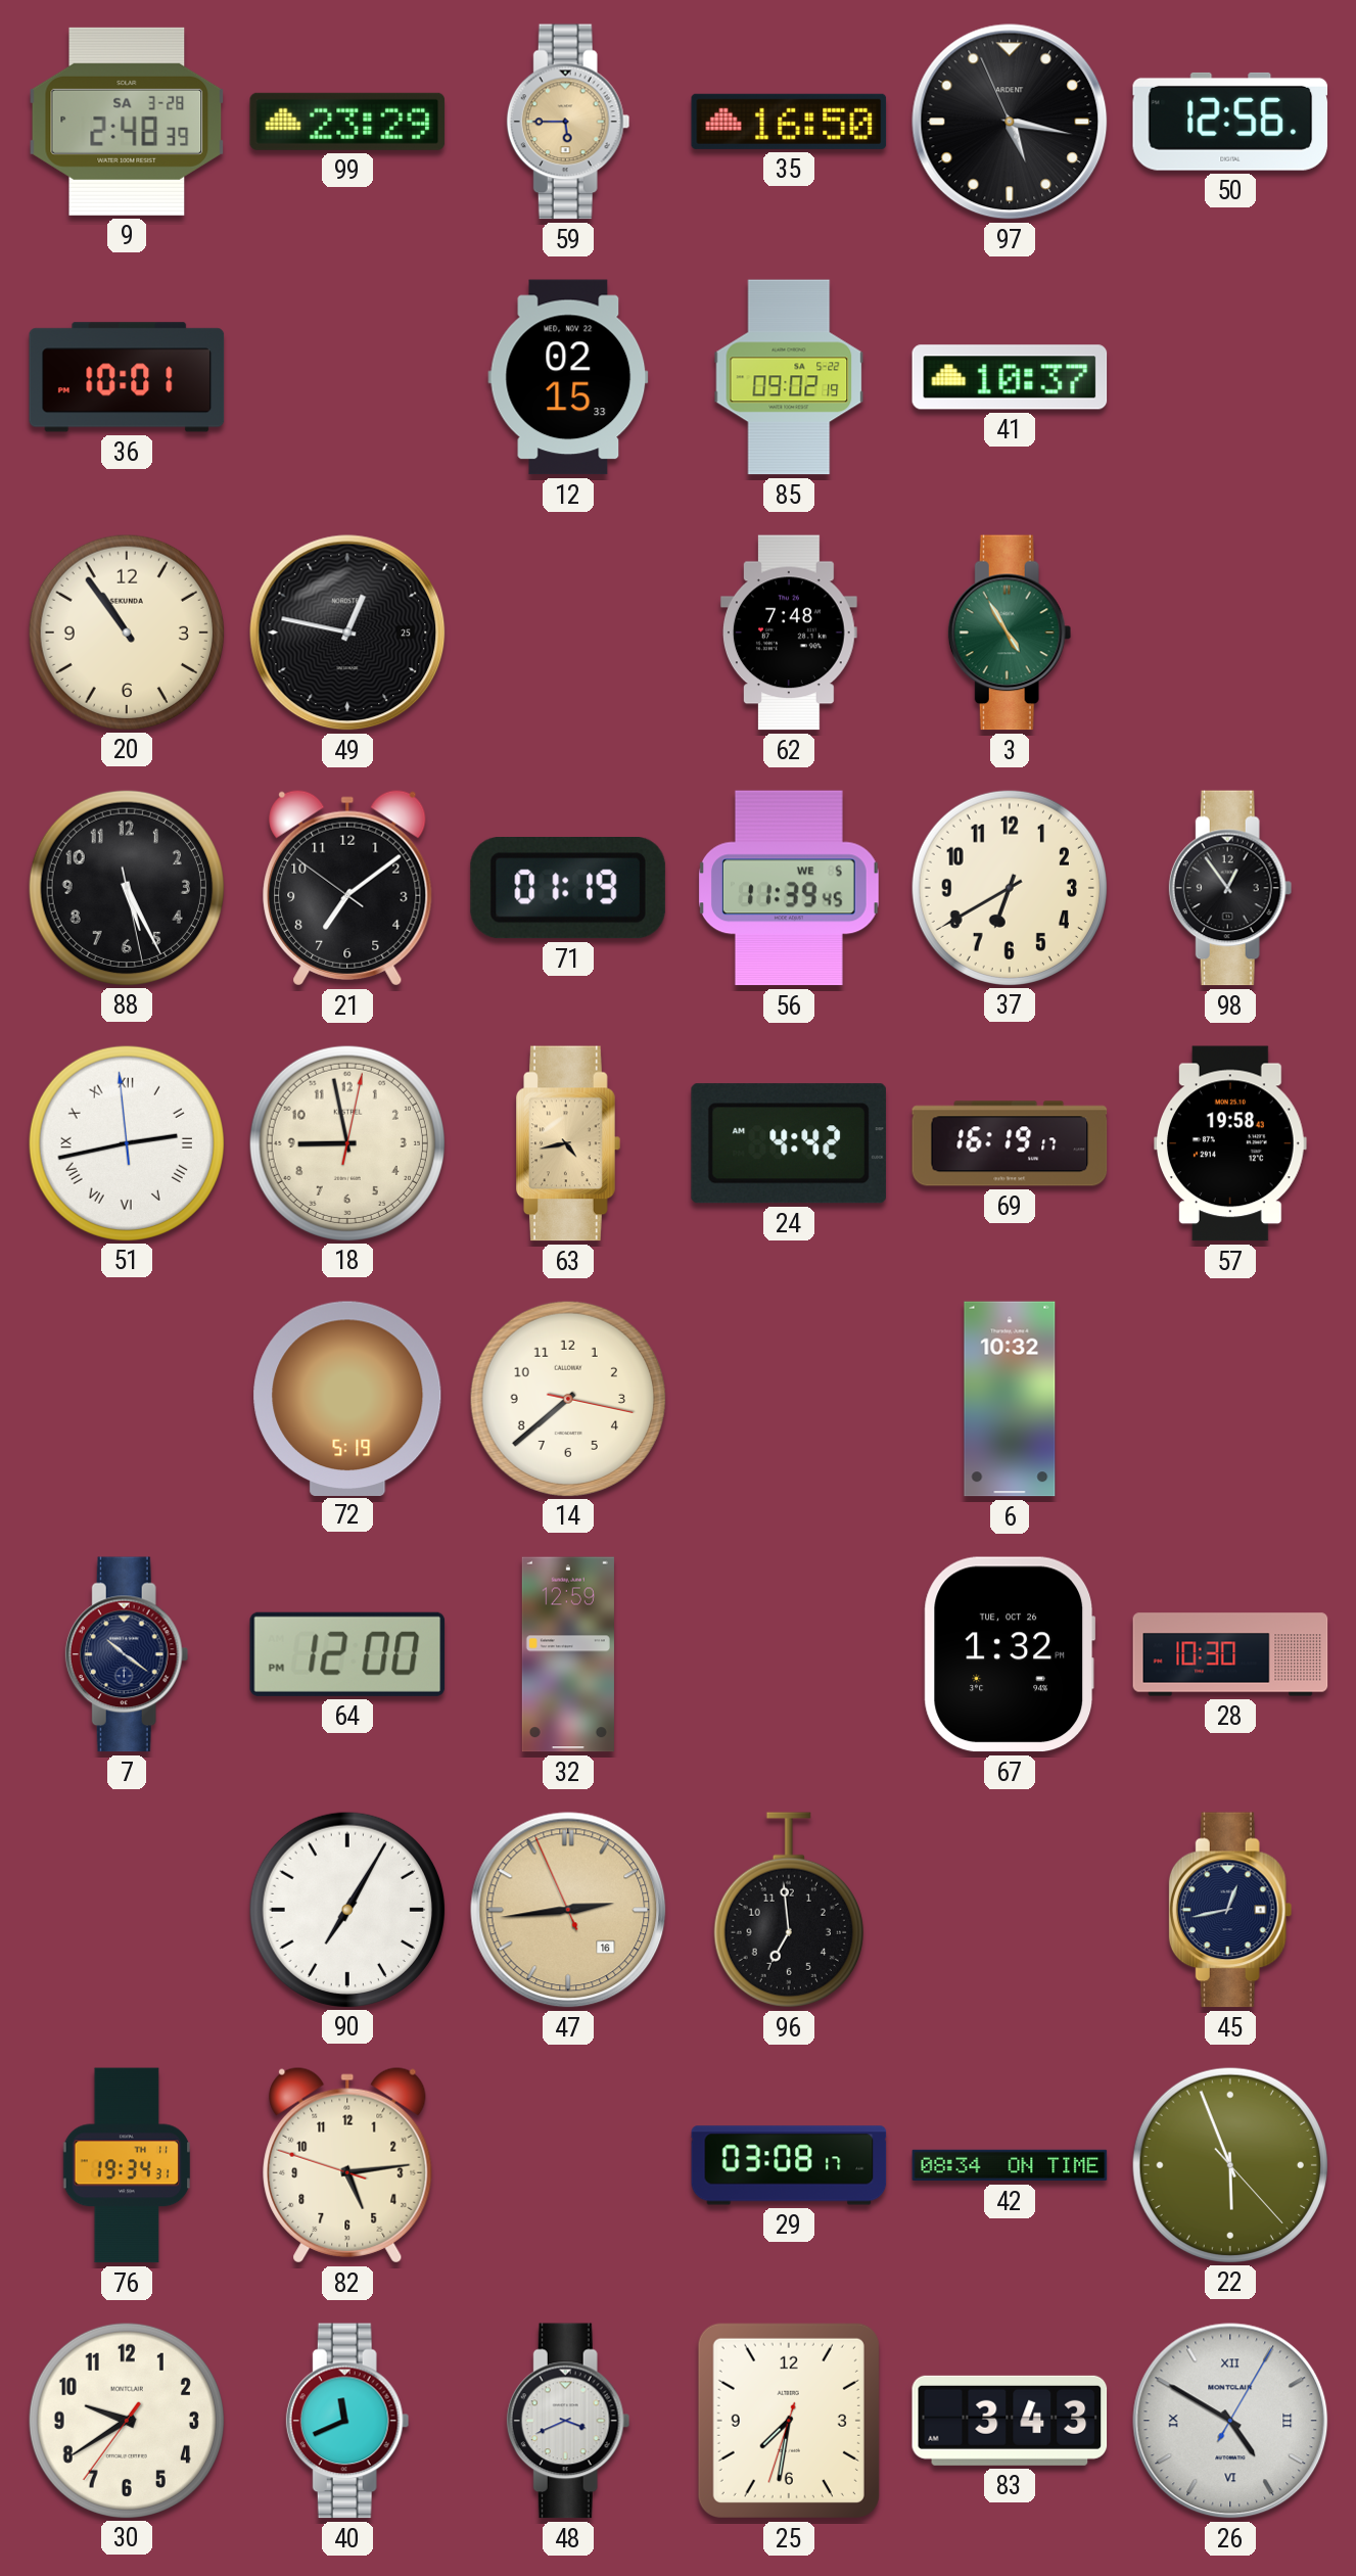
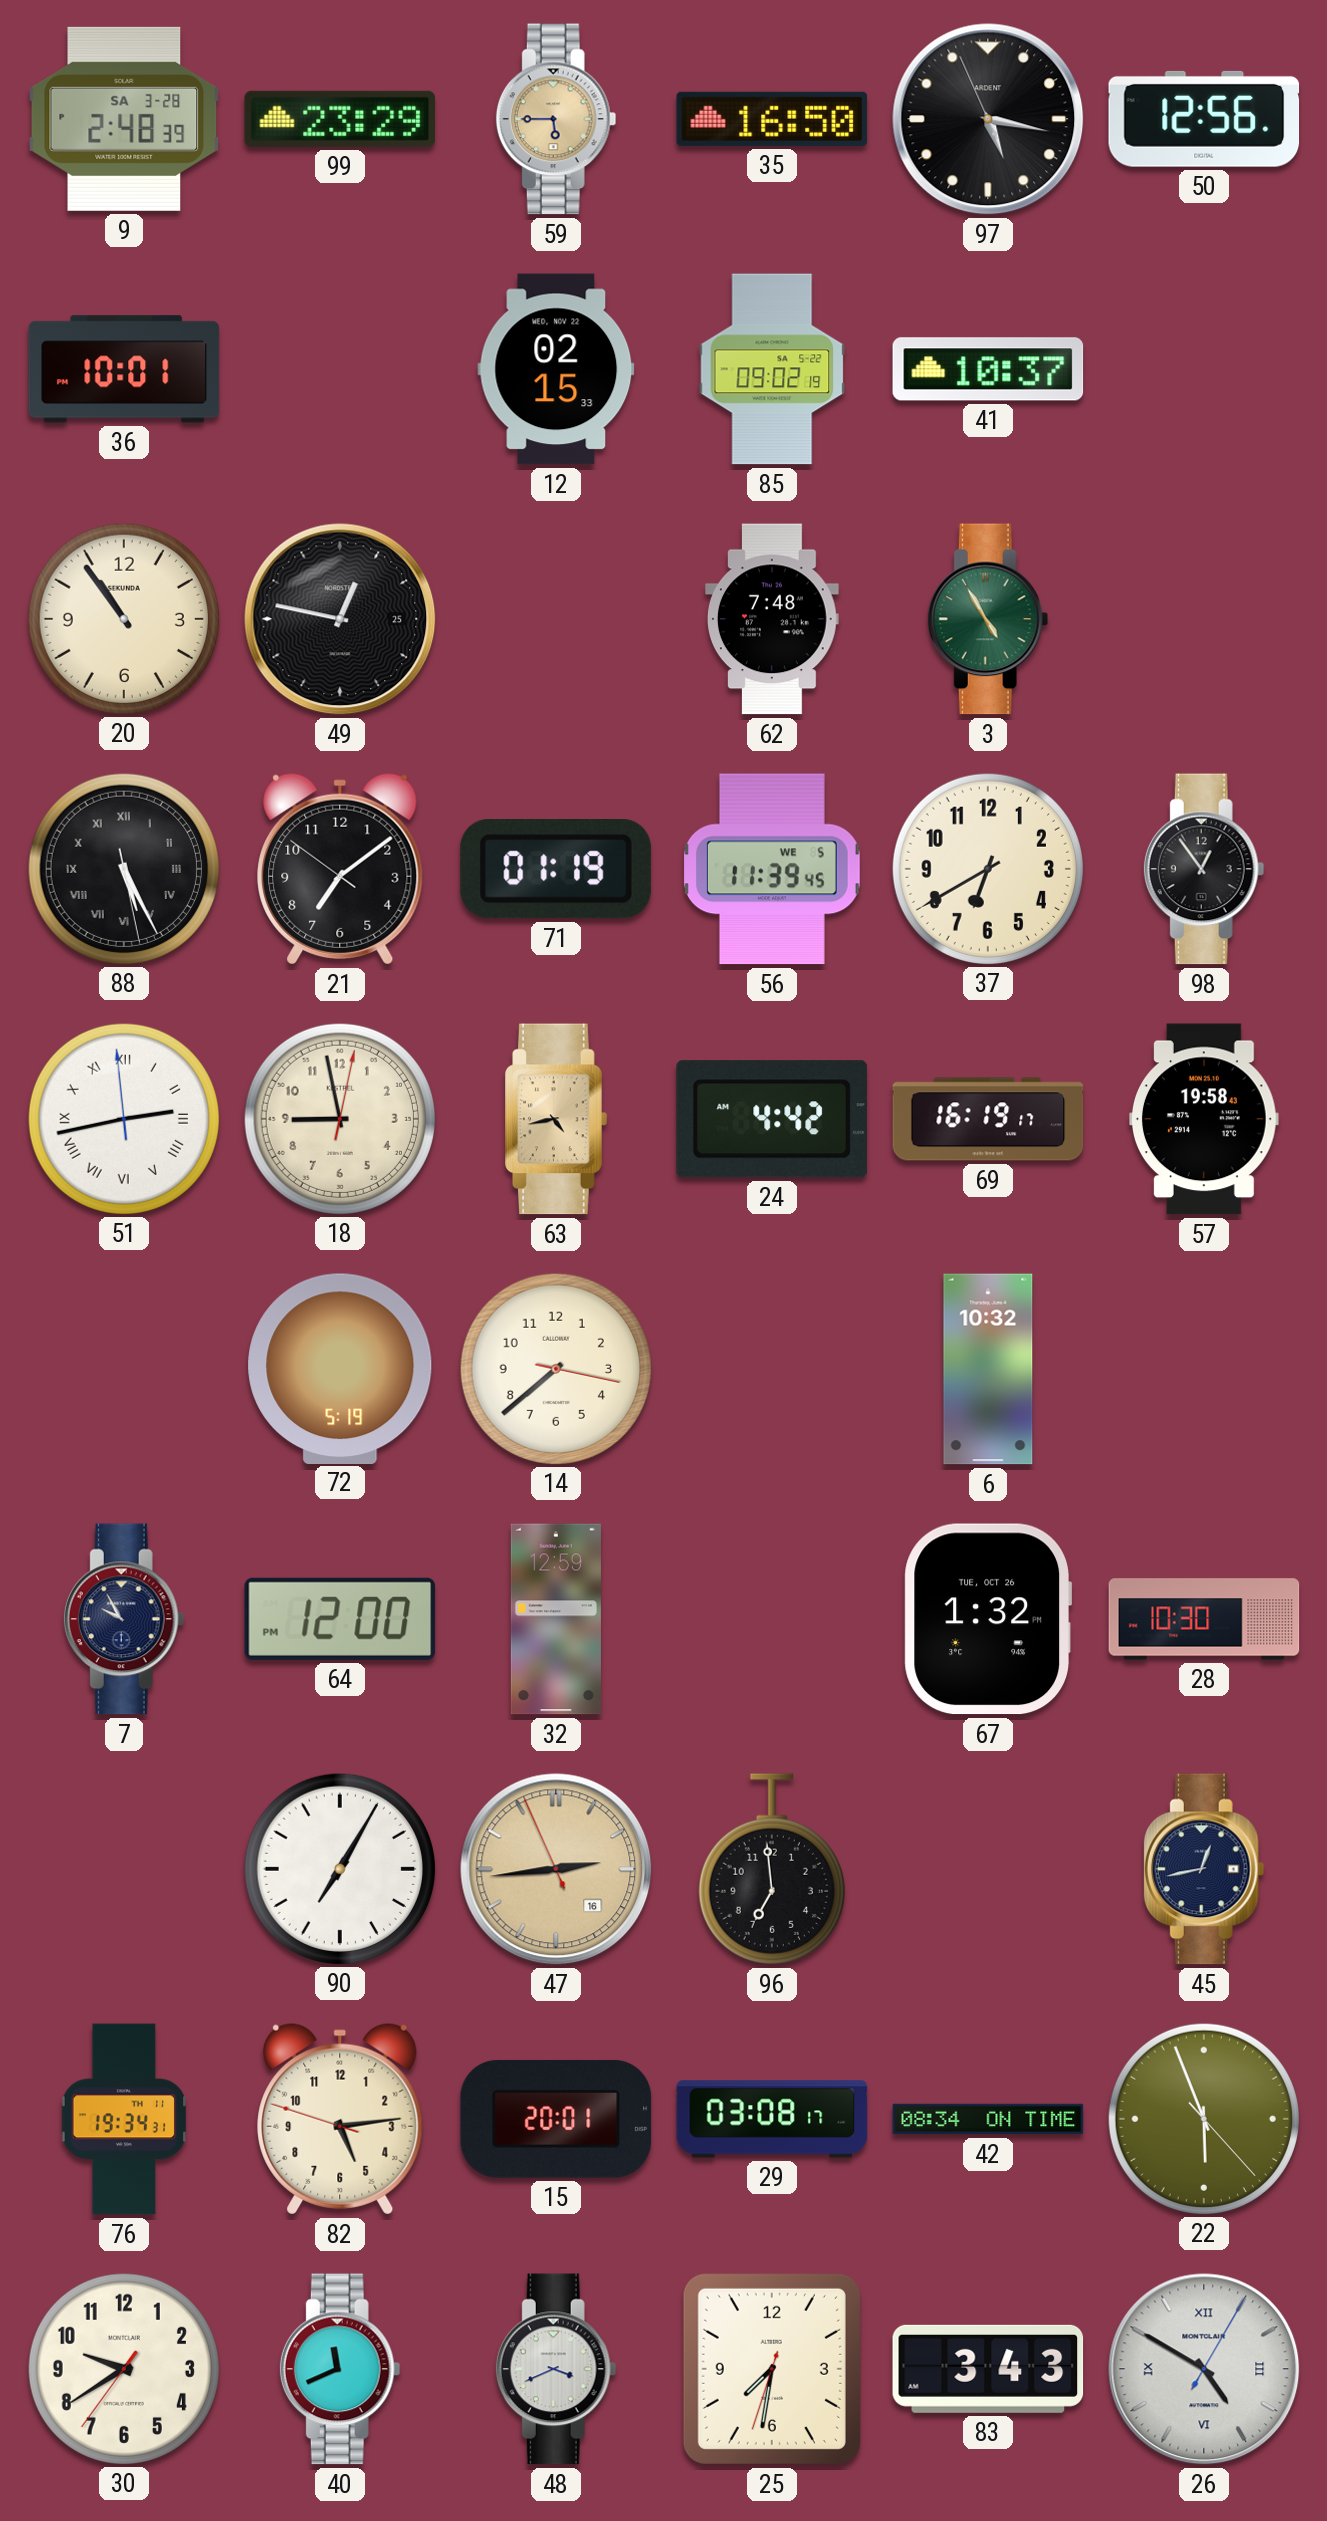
88 numerals: Arabic -> Roman
7: 10:21 -> 9:55
15: none -> 20:01
